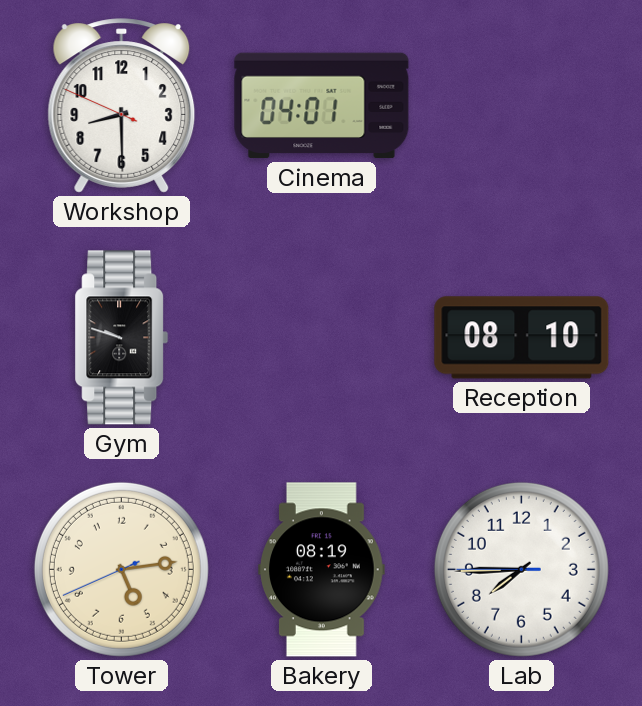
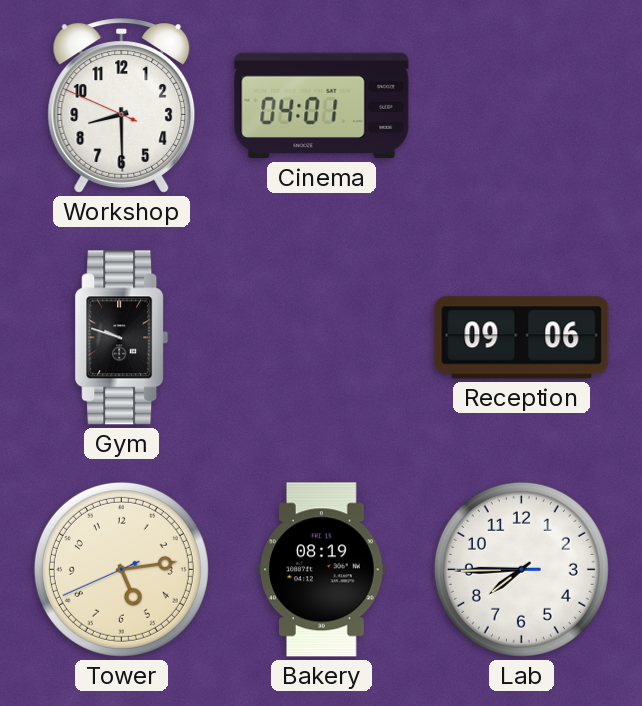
Reception: 08:10 -> 09:06
